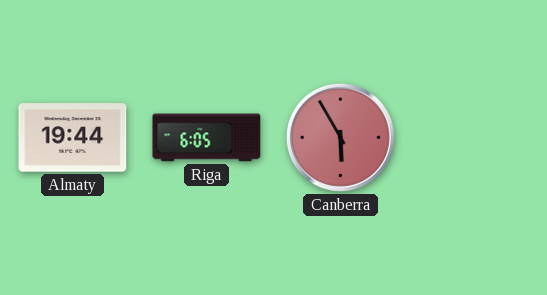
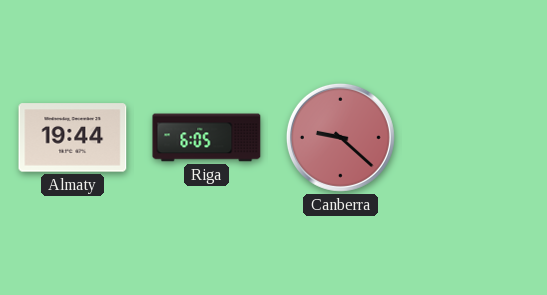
Canberra: 5:55 -> 9:22
